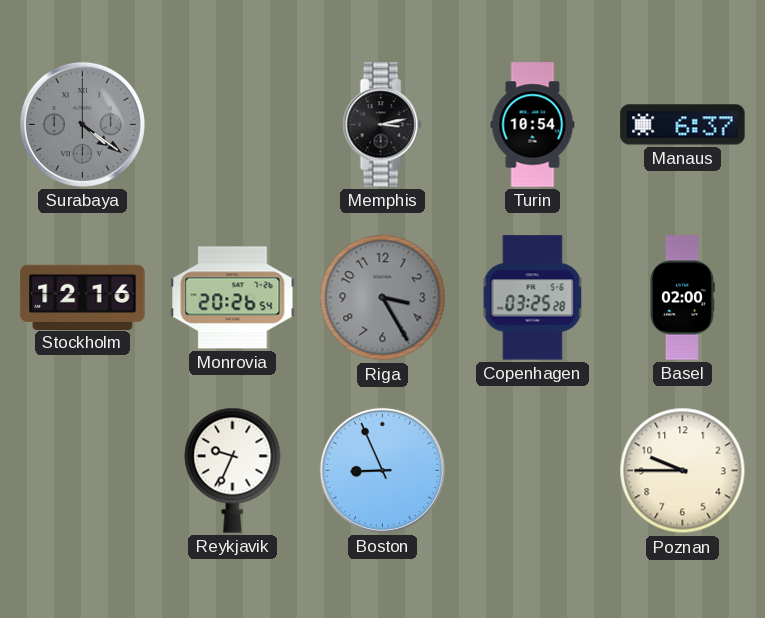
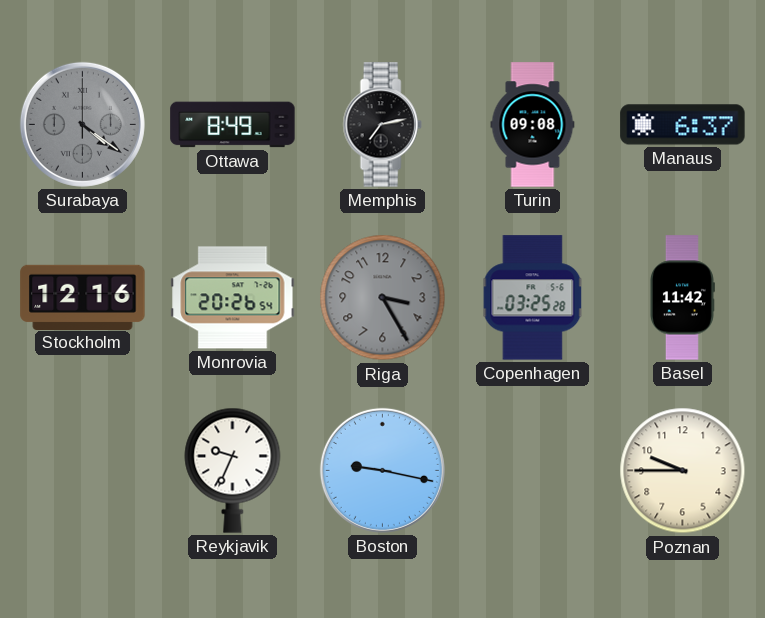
Ottawa: none -> 8:49
Memphis: 3:13 -> 7:13
Turin: 10:54 -> 09:08
Basel: 02:00 -> 11:42
Boston: 8:56 -> 9:17
